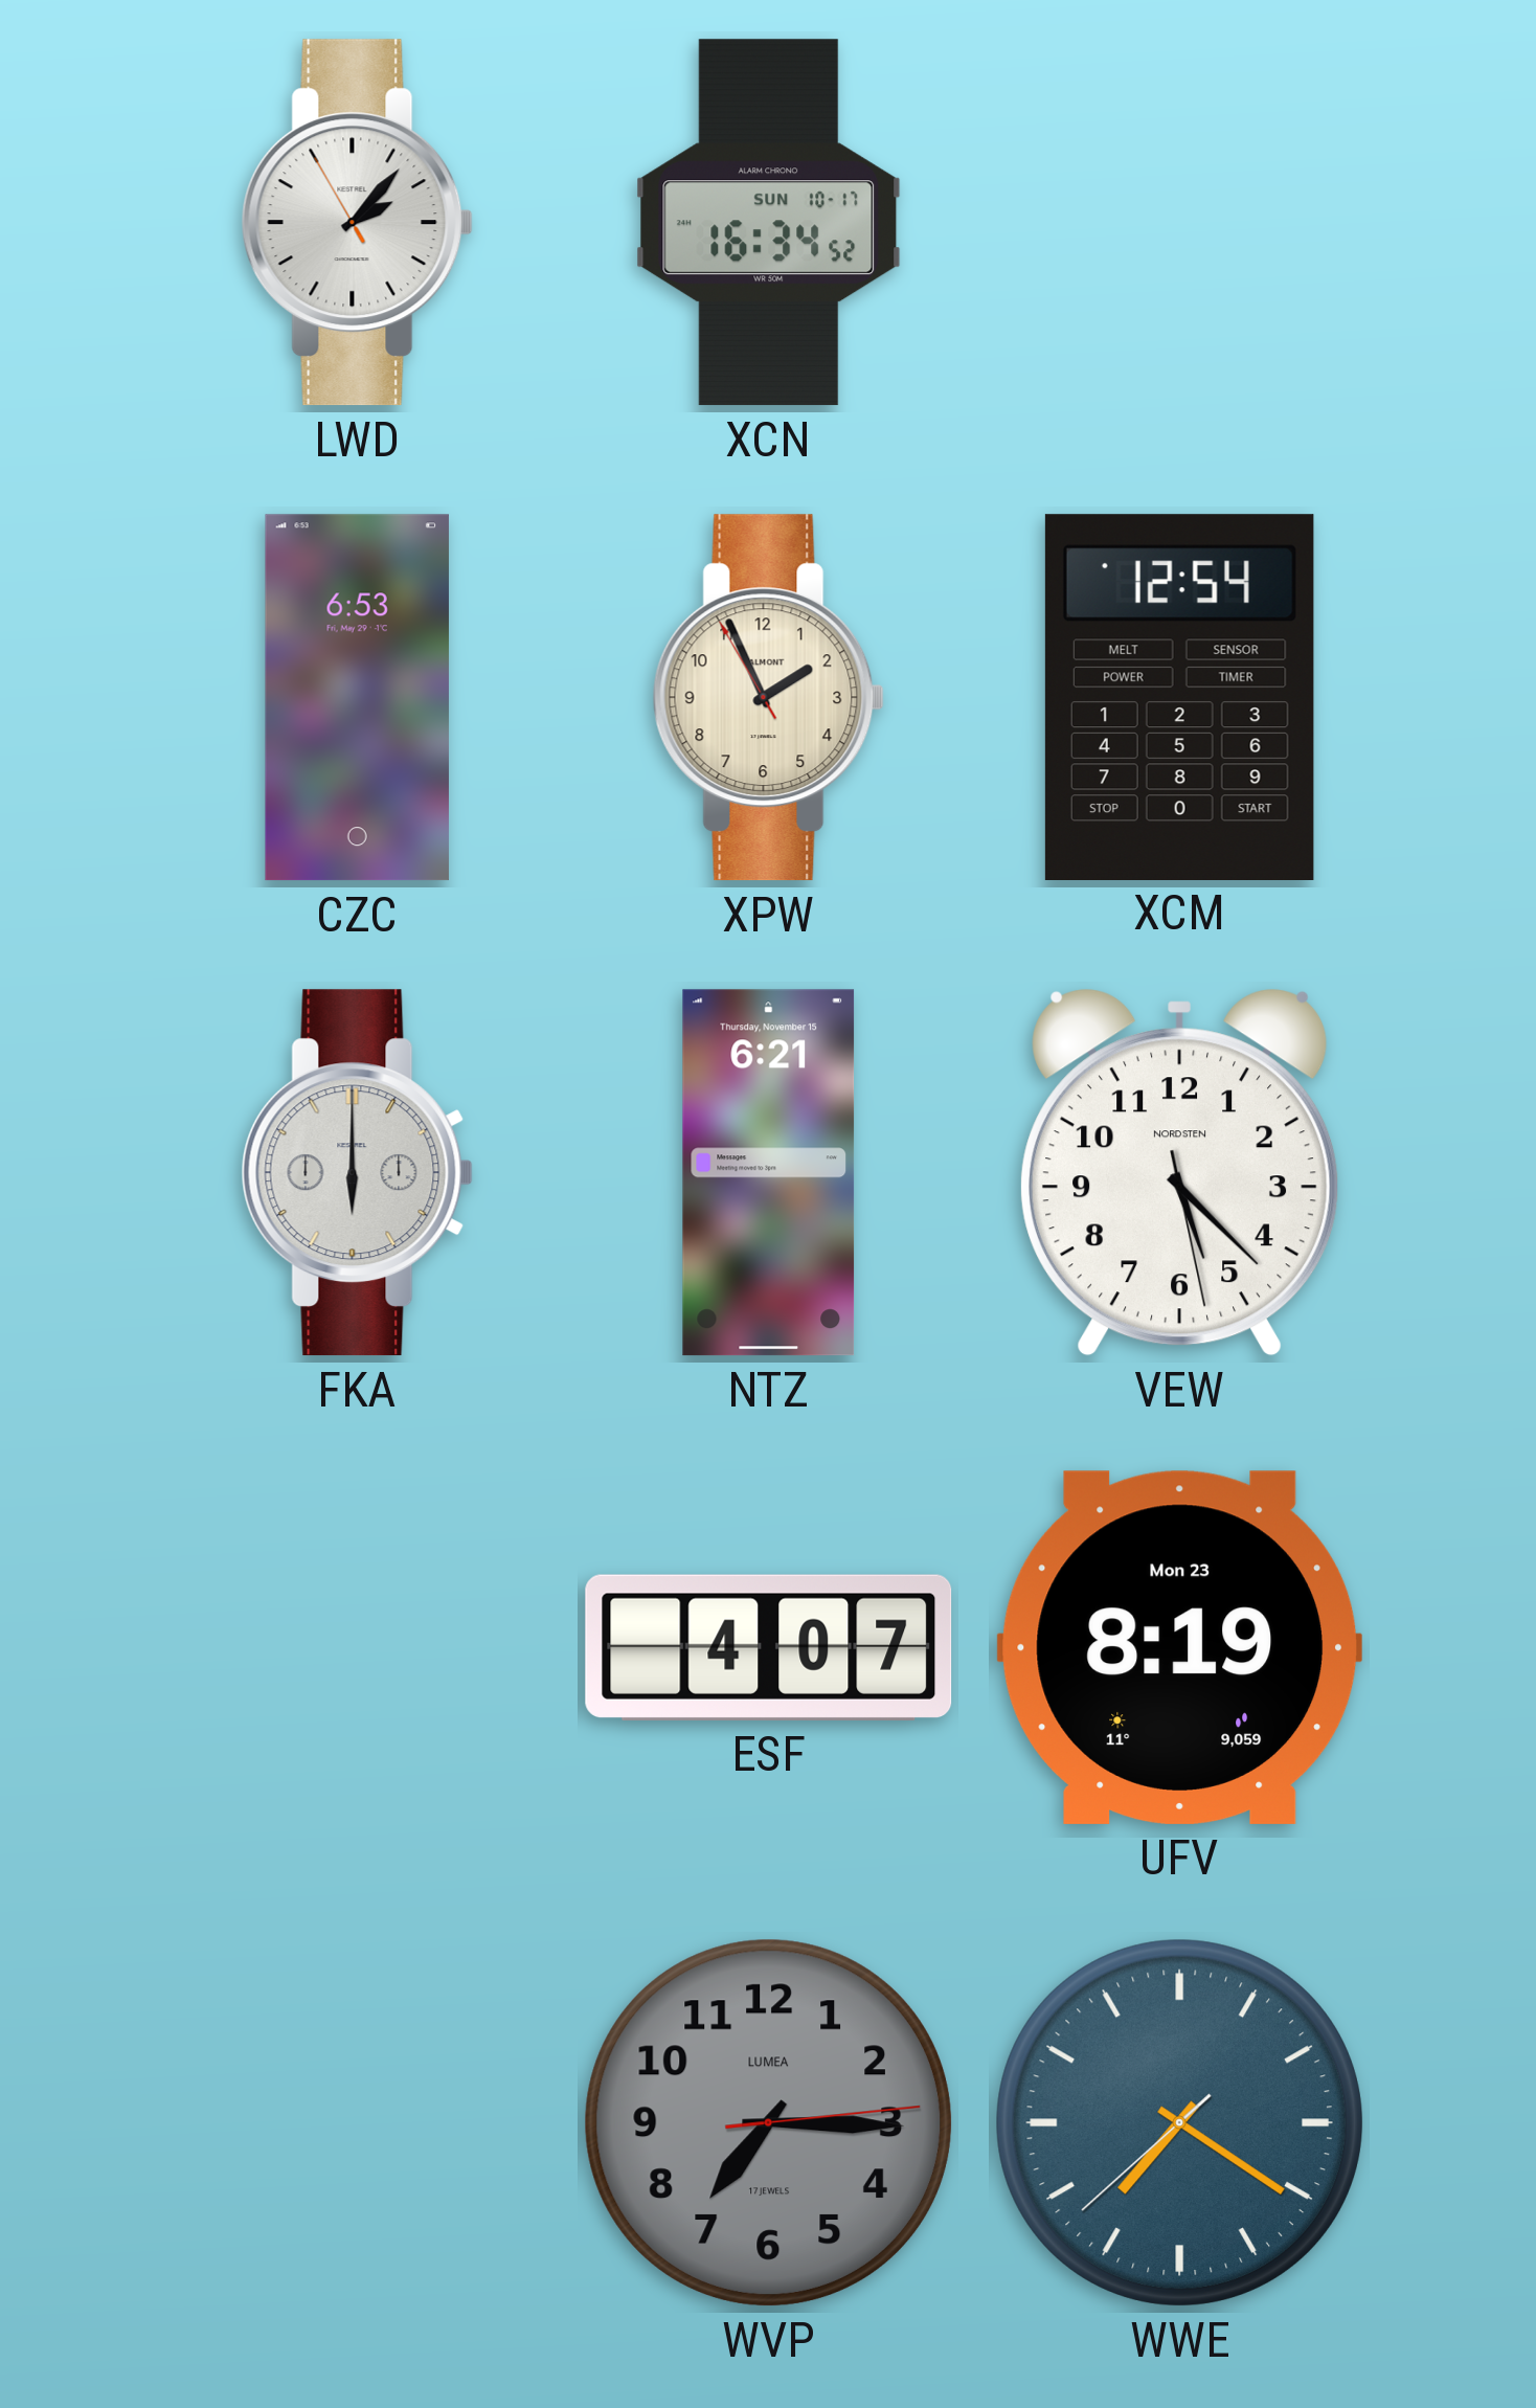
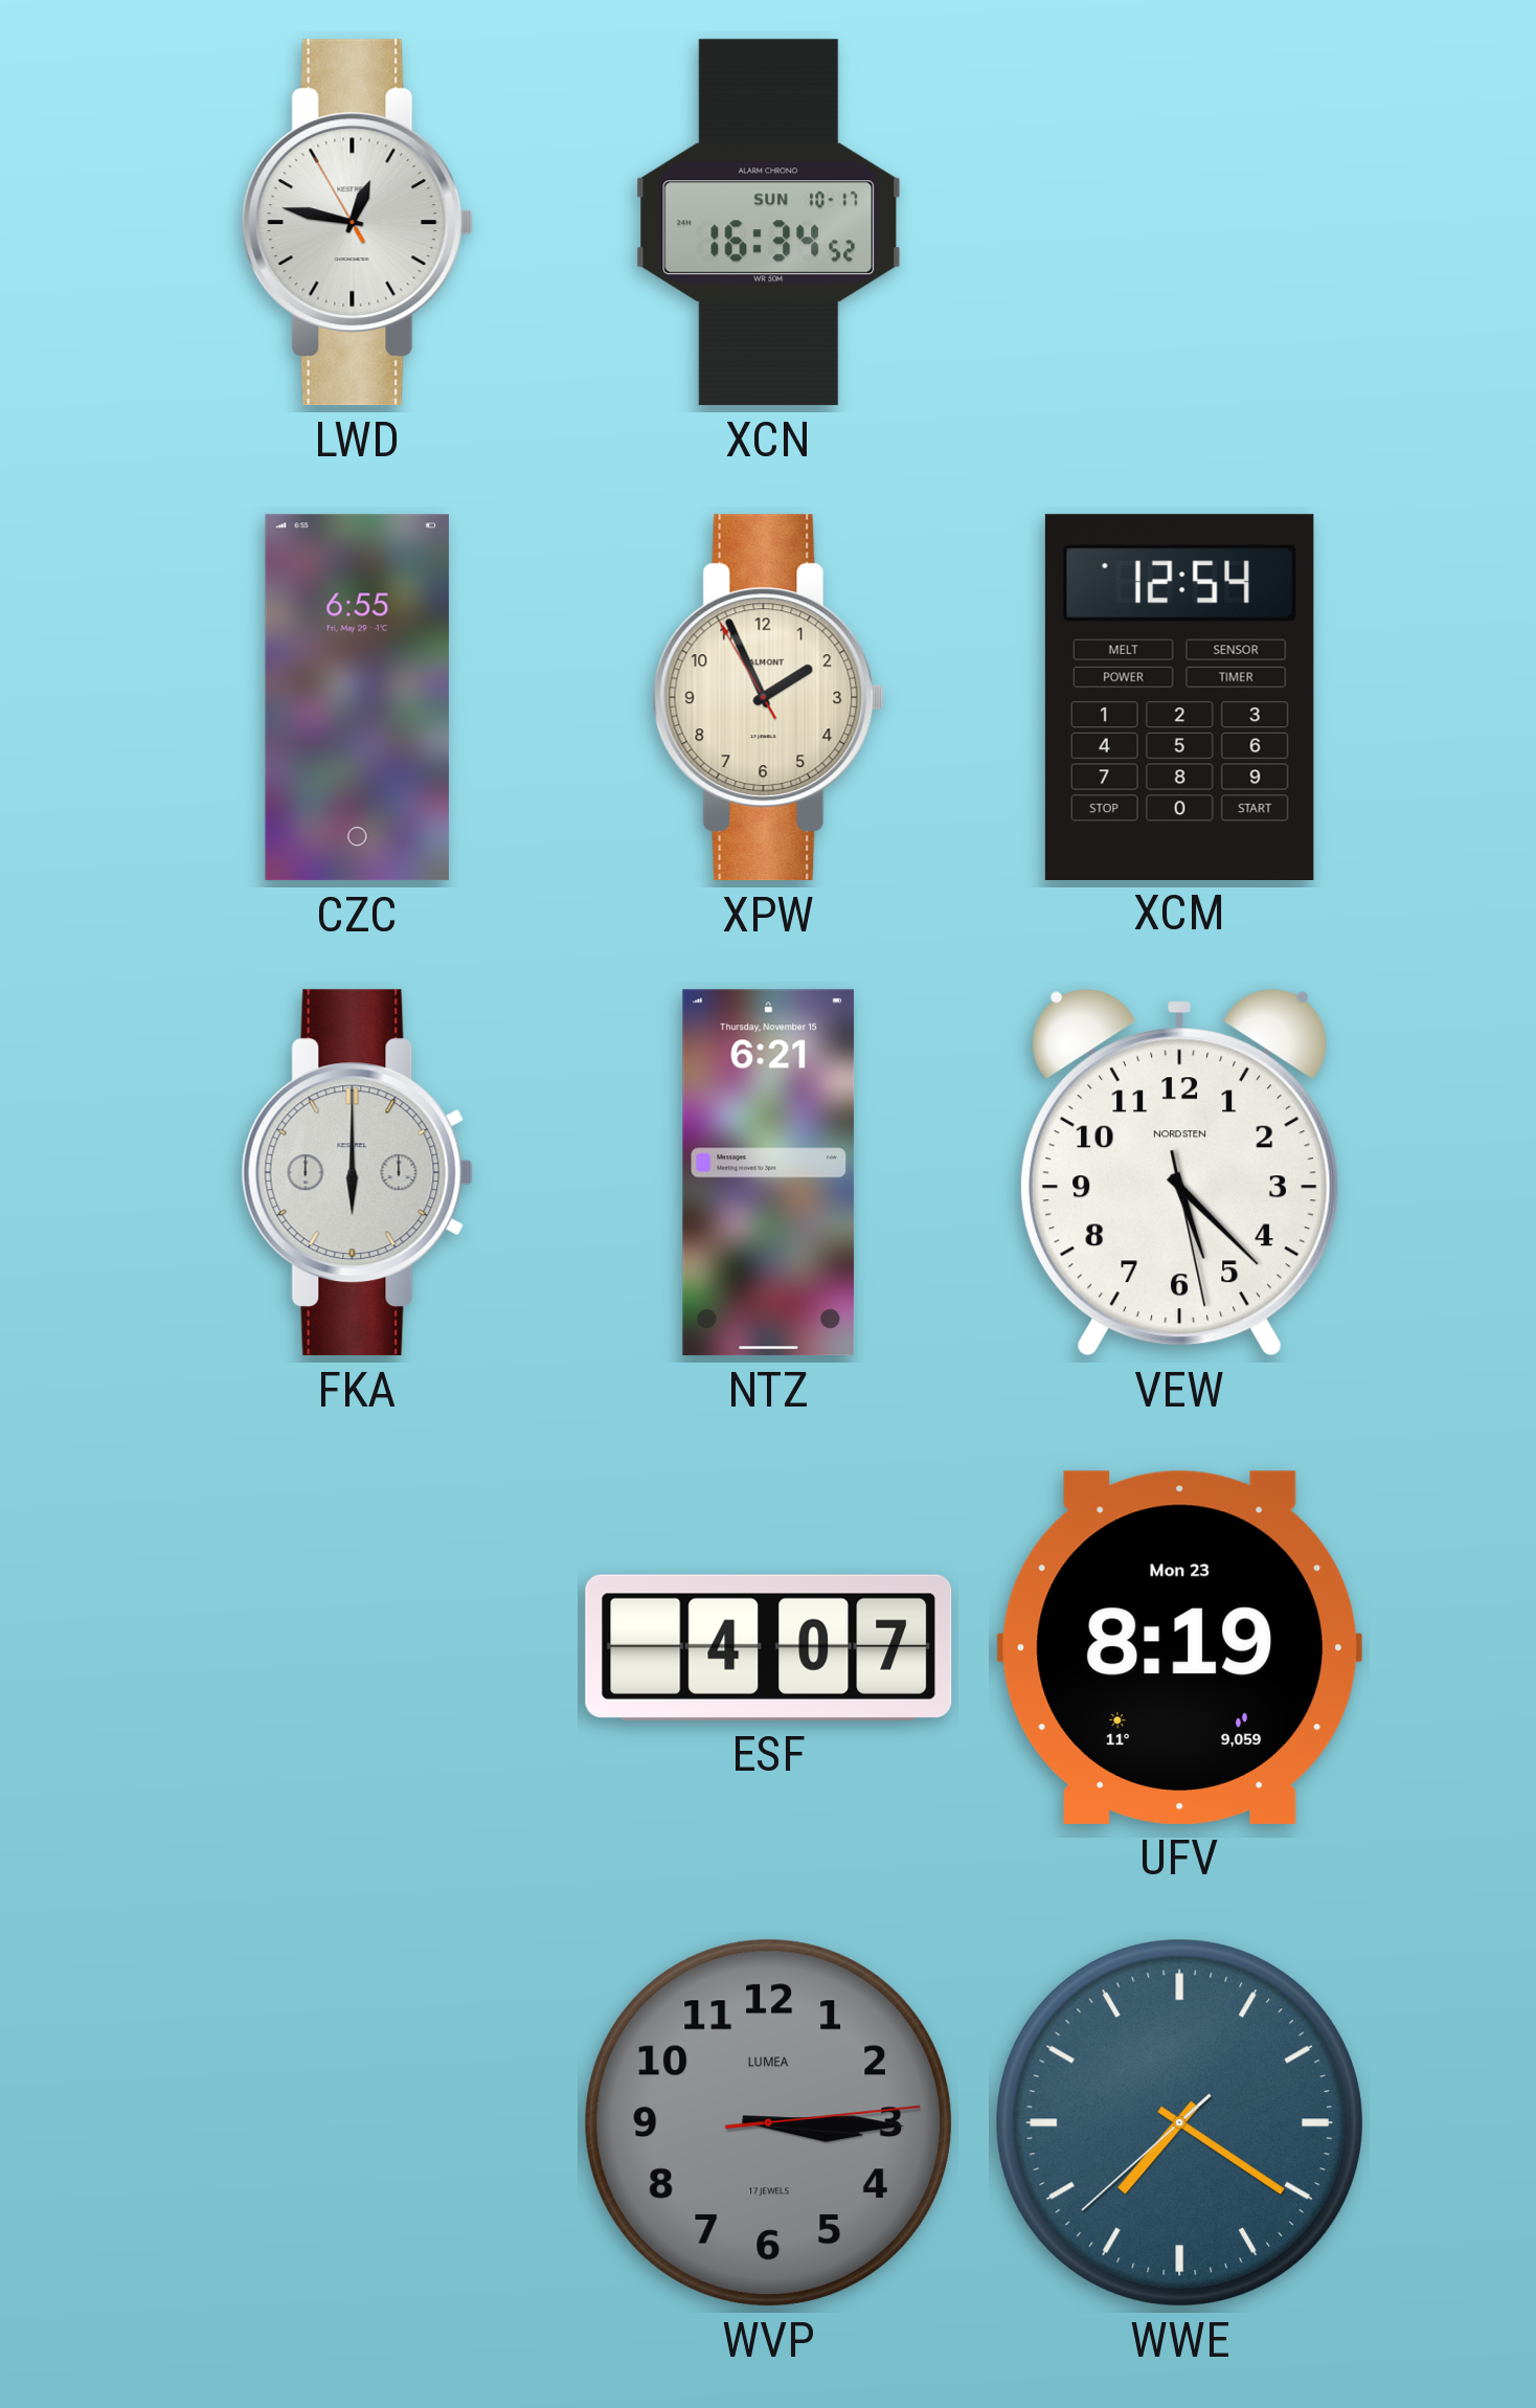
LWD: 2:06 -> 12:46
CZC: 6:53 -> 6:55
WVP: 7:15 -> 3:15
